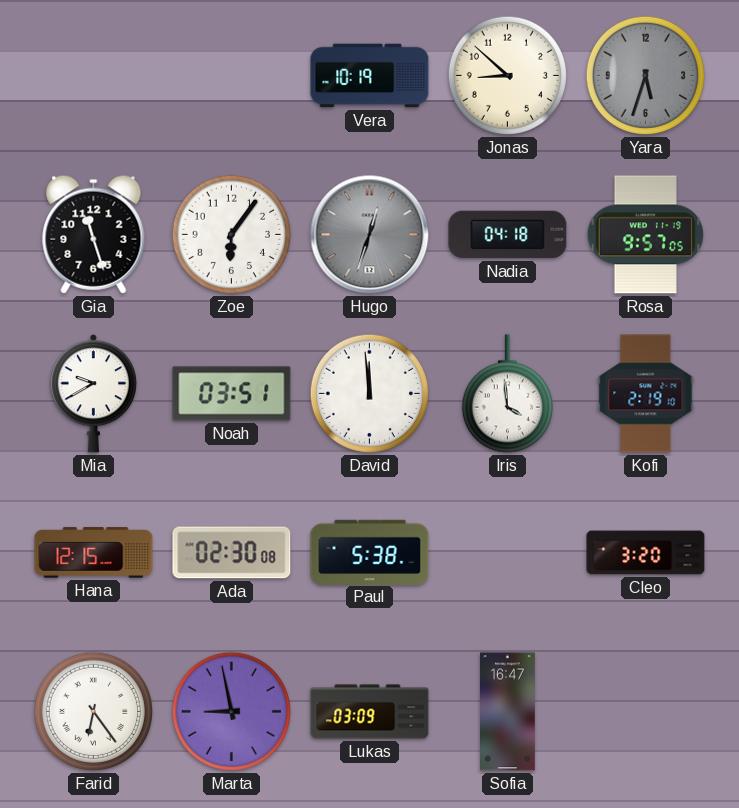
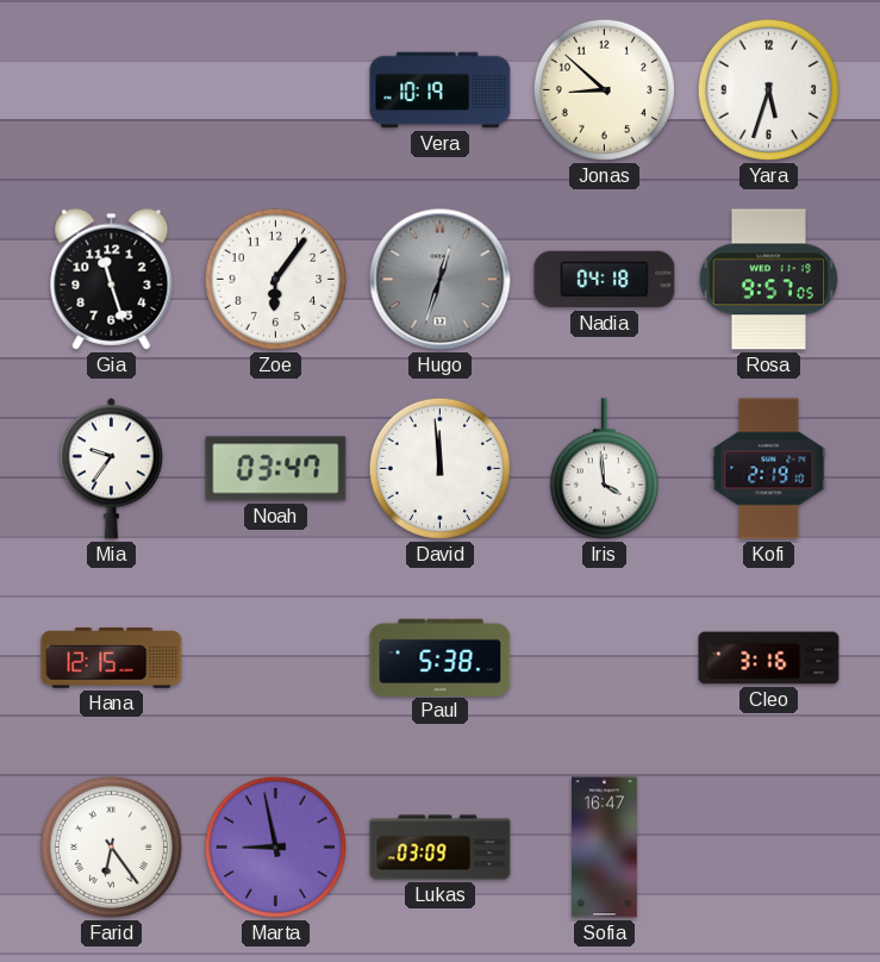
Yara dial: grey -> white
Mia: 9:40 -> 9:36
Noah: 03:51 -> 03:47
Ada: 02:30 -> none
Cleo: 3:20 -> 3:16
